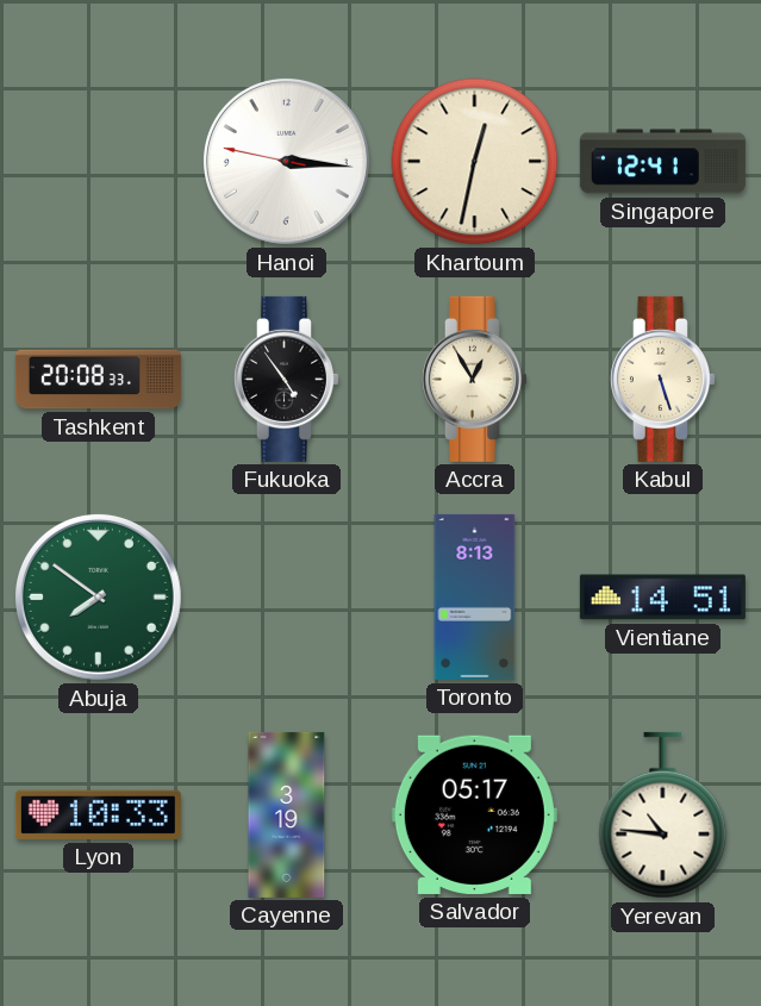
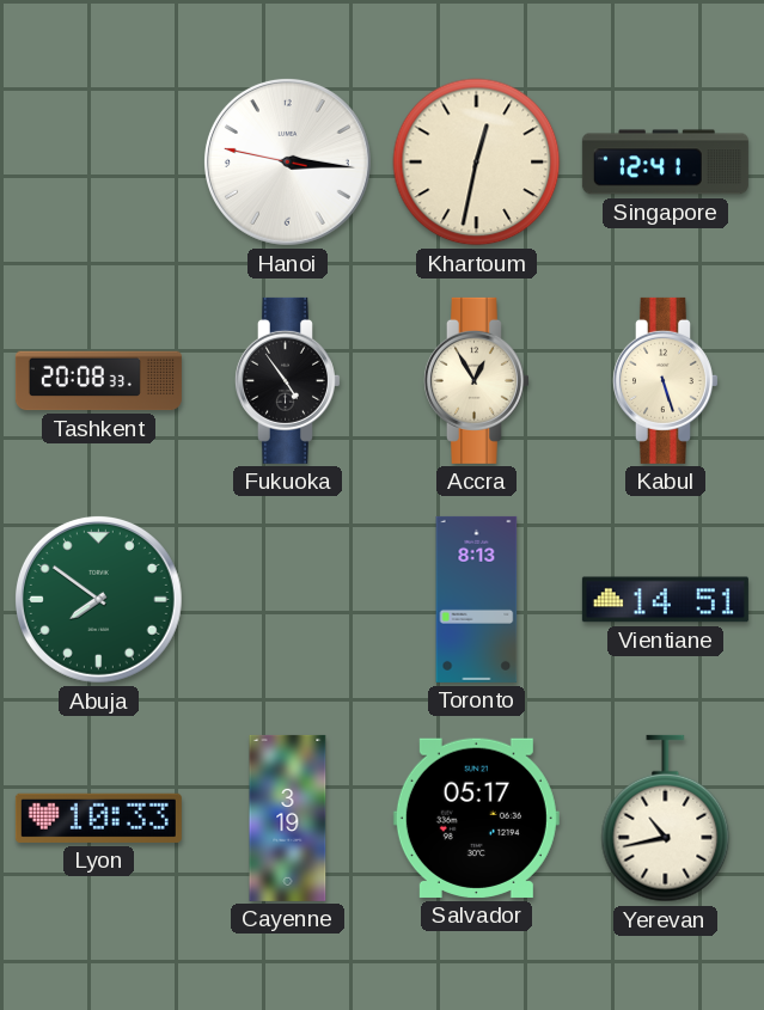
Yerevan: 10:46 -> 10:43
